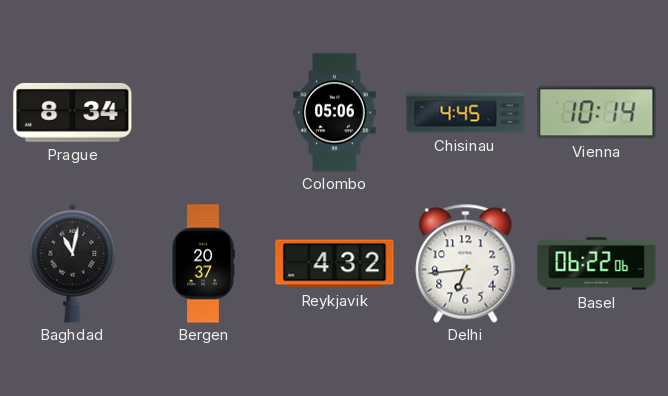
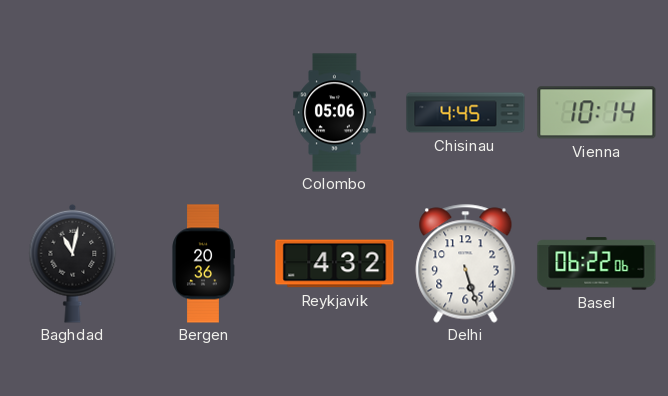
Prague: 8:34 -> none
Bergen: 20:37 -> 20:36
Delhi: 6:44 -> 5:27
